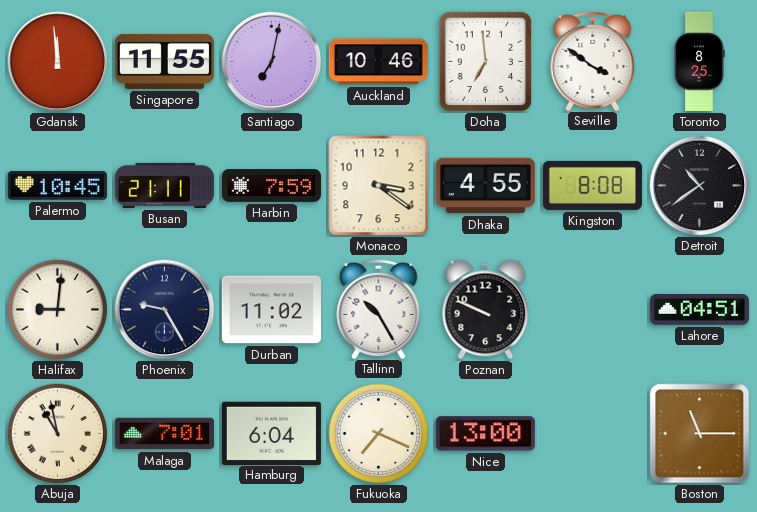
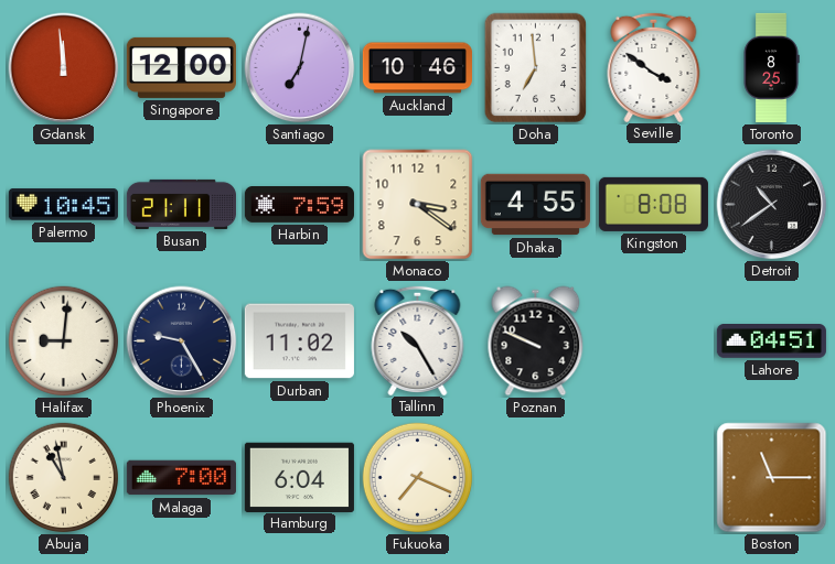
Singapore: 11:55 -> 12:00
Malaga: 7:01 -> 7:00
Nice: 13:00 -> none
